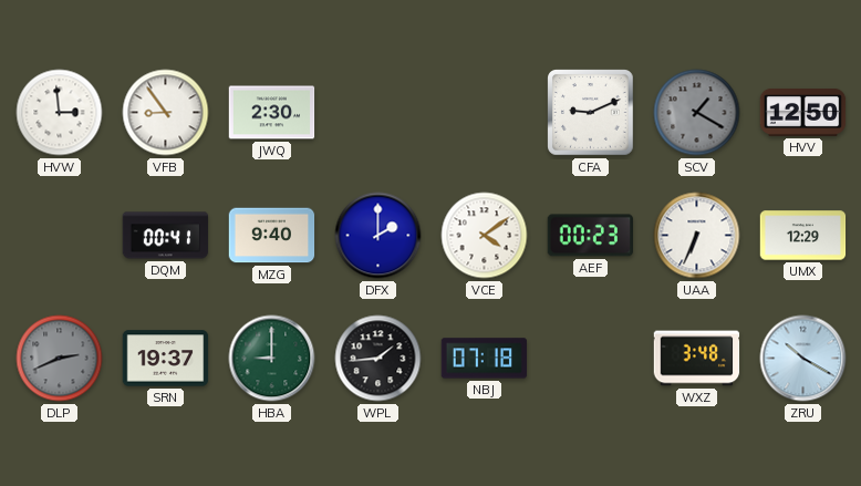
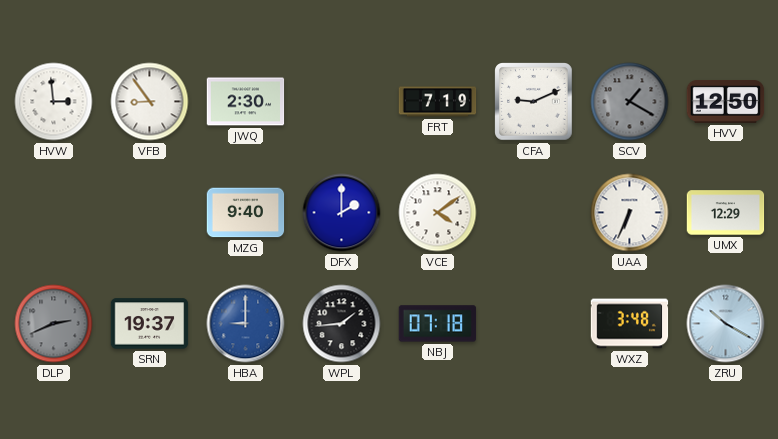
FRT: none -> 7:19
DQM: 00:41 -> none
AEF: 00:23 -> none
HBA dial: green -> blue
